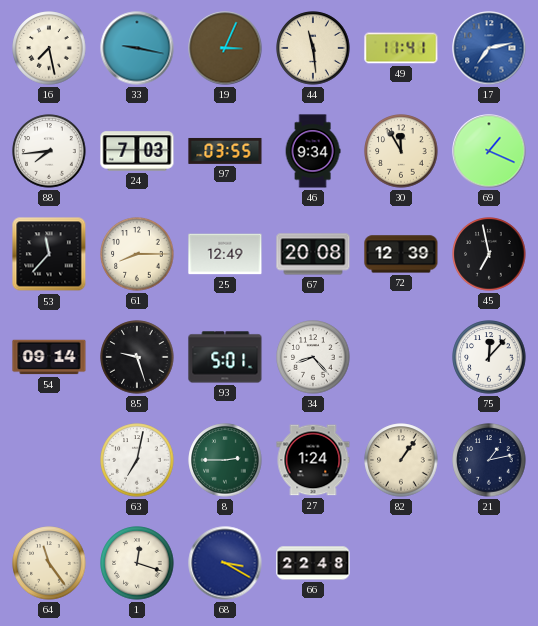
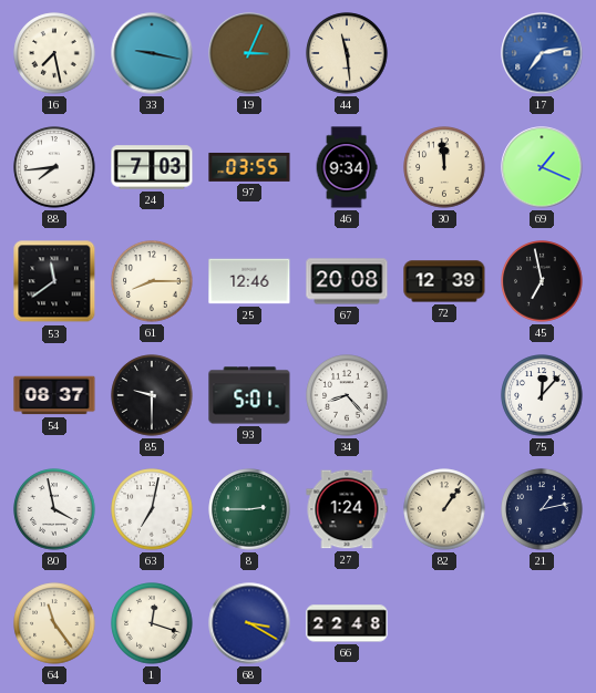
49: 11:41 -> none
30: 11:55 -> 11:59
53: 11:37 -> 11:39
25: 12:49 -> 12:46
54: 09:14 -> 08:37
85: 9:27 -> 9:30
80: none -> 3:58
